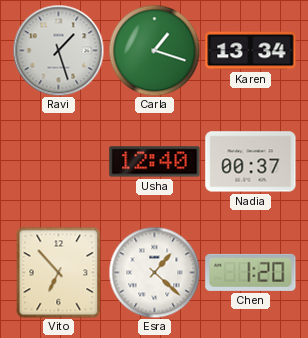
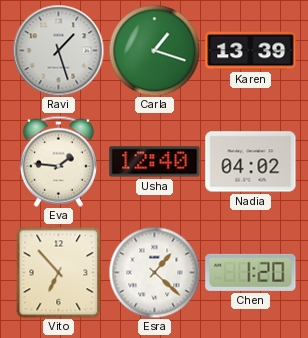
Karen: 13:34 -> 13:39
Eva: none -> 1:46
Nadia: 00:37 -> 04:02
